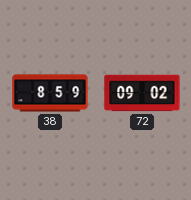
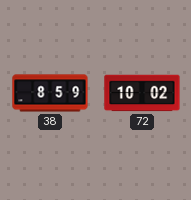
72: 09:02 -> 10:02
